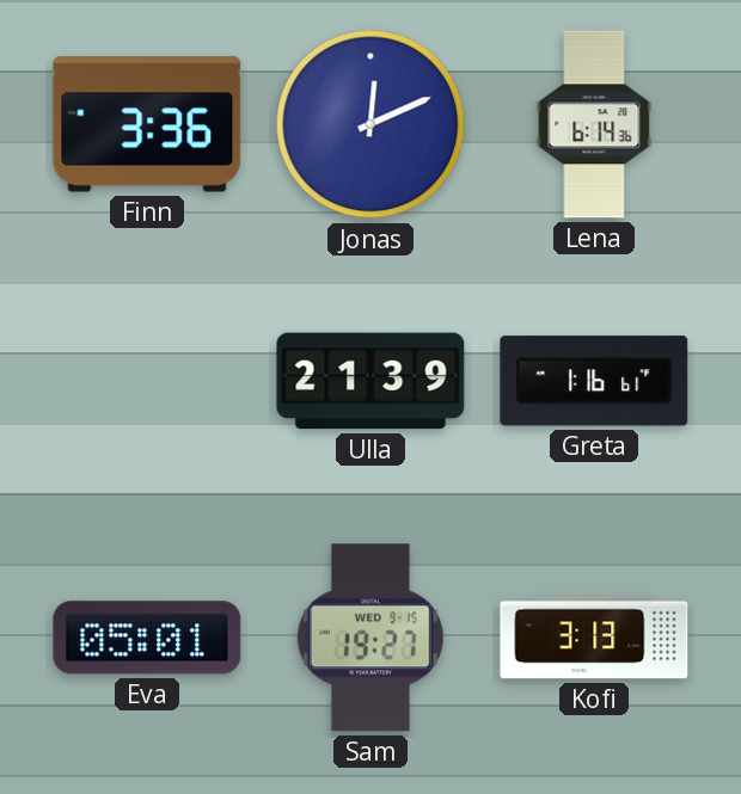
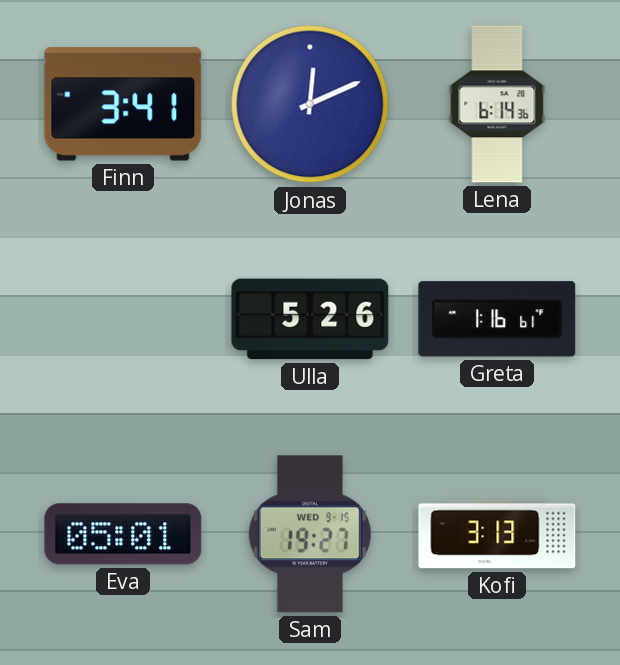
Finn: 3:36 -> 3:41
Ulla: 21:39 -> 5:26
